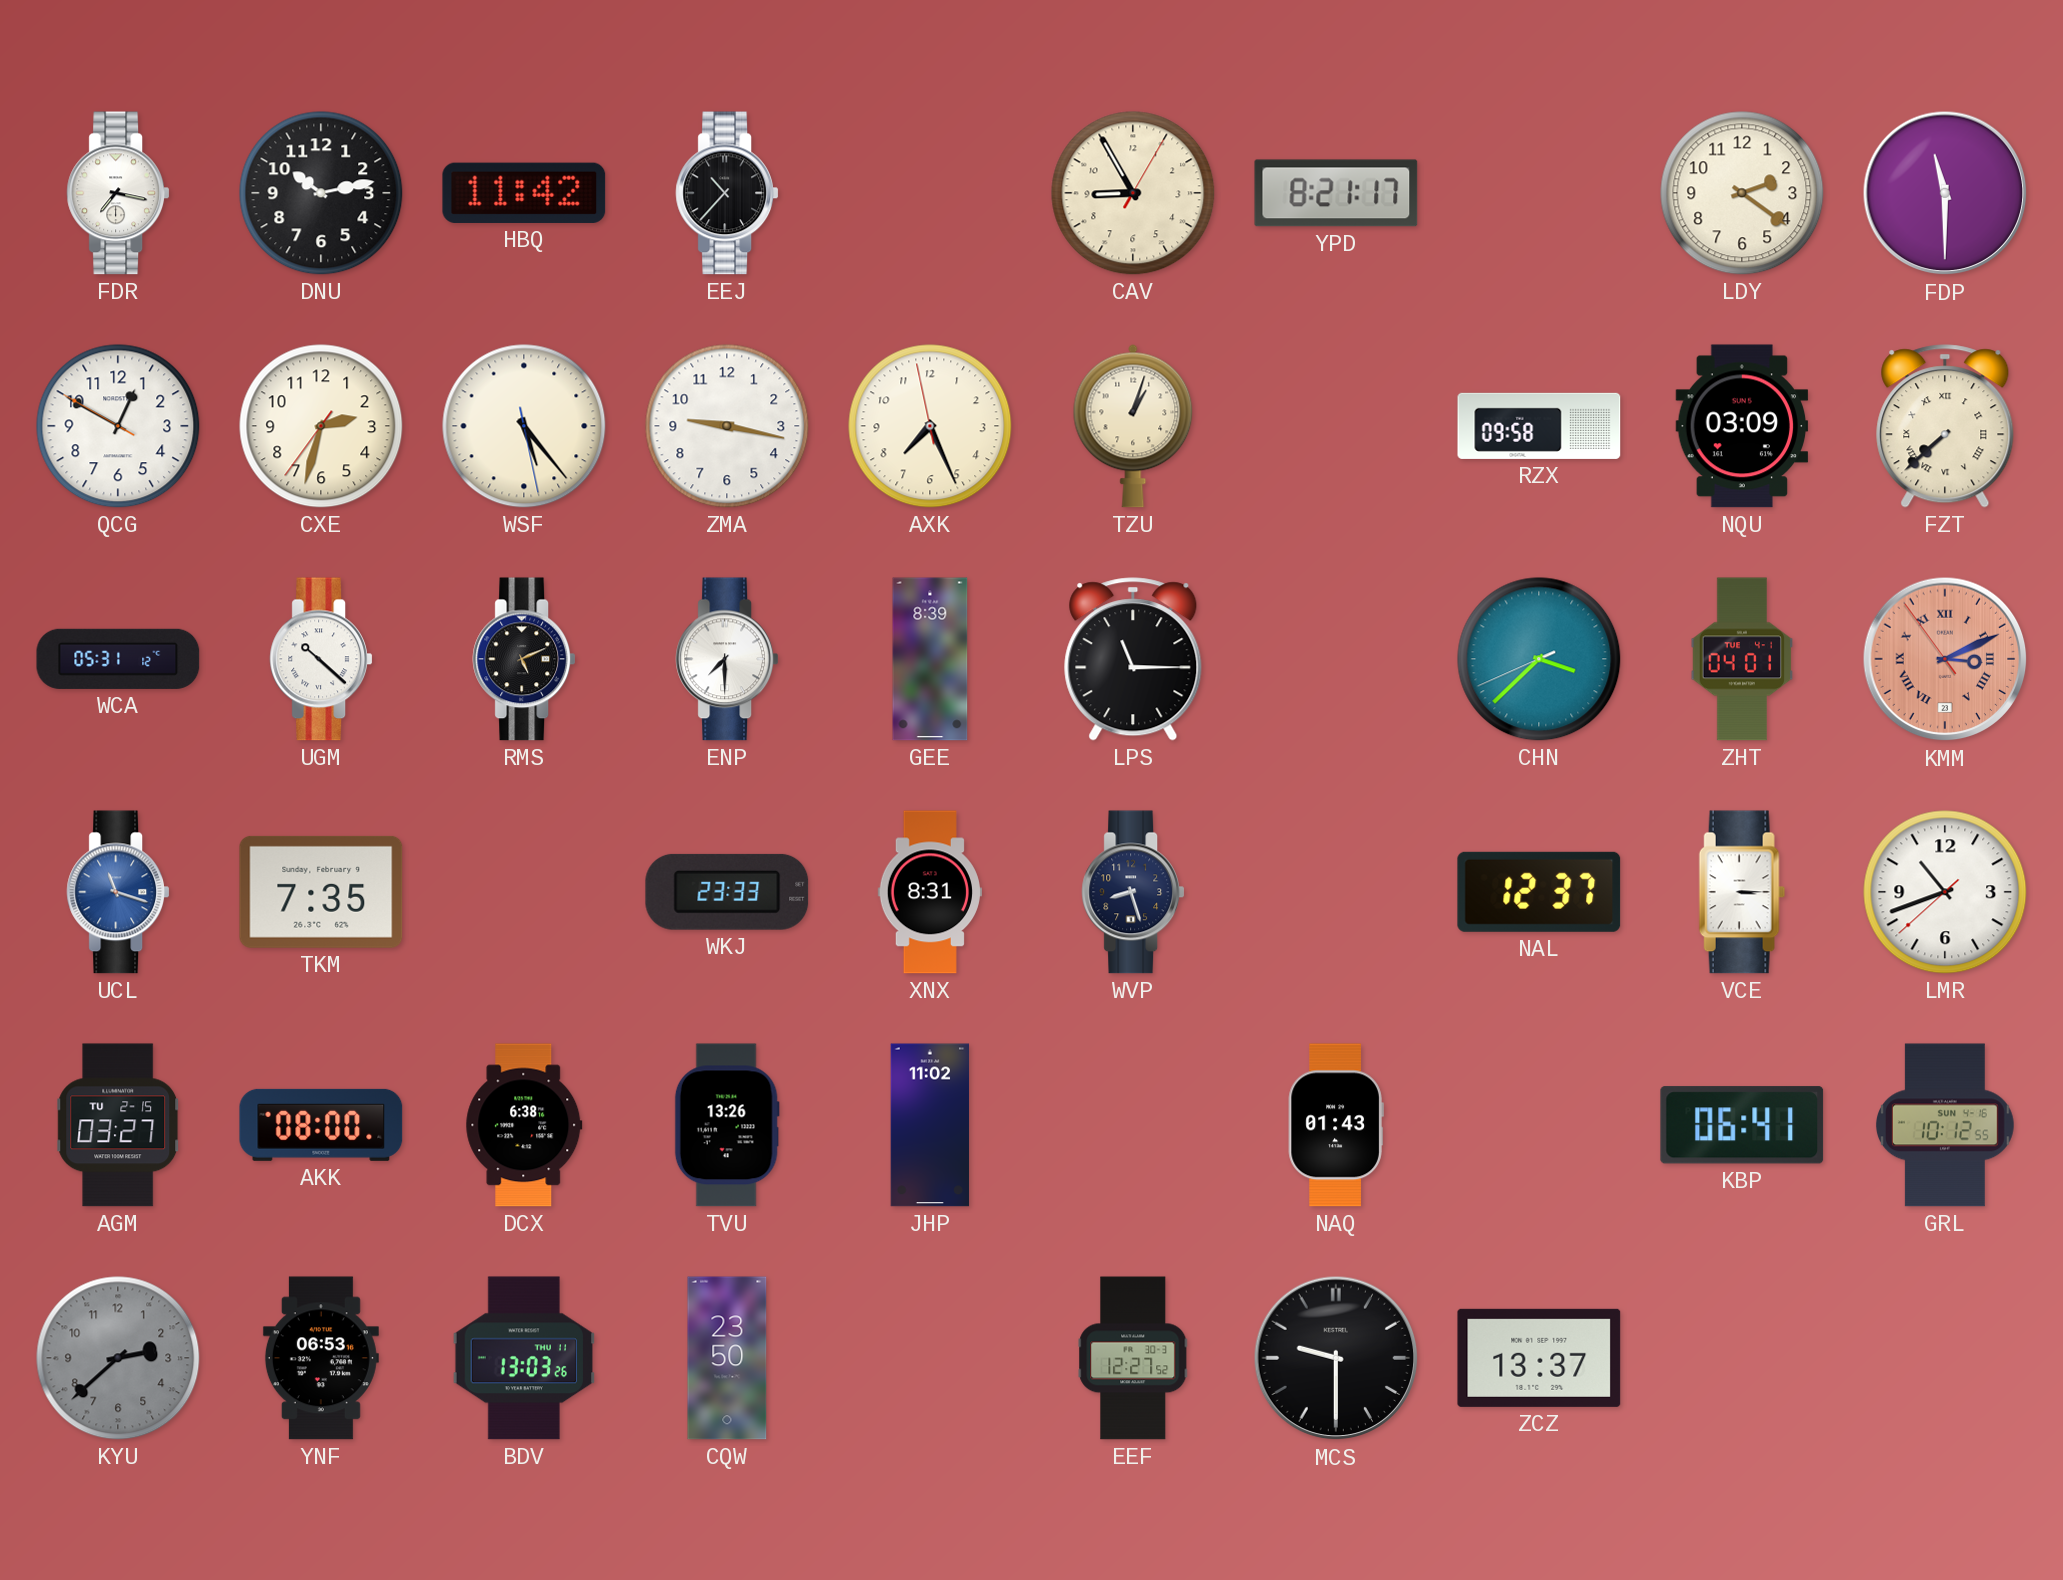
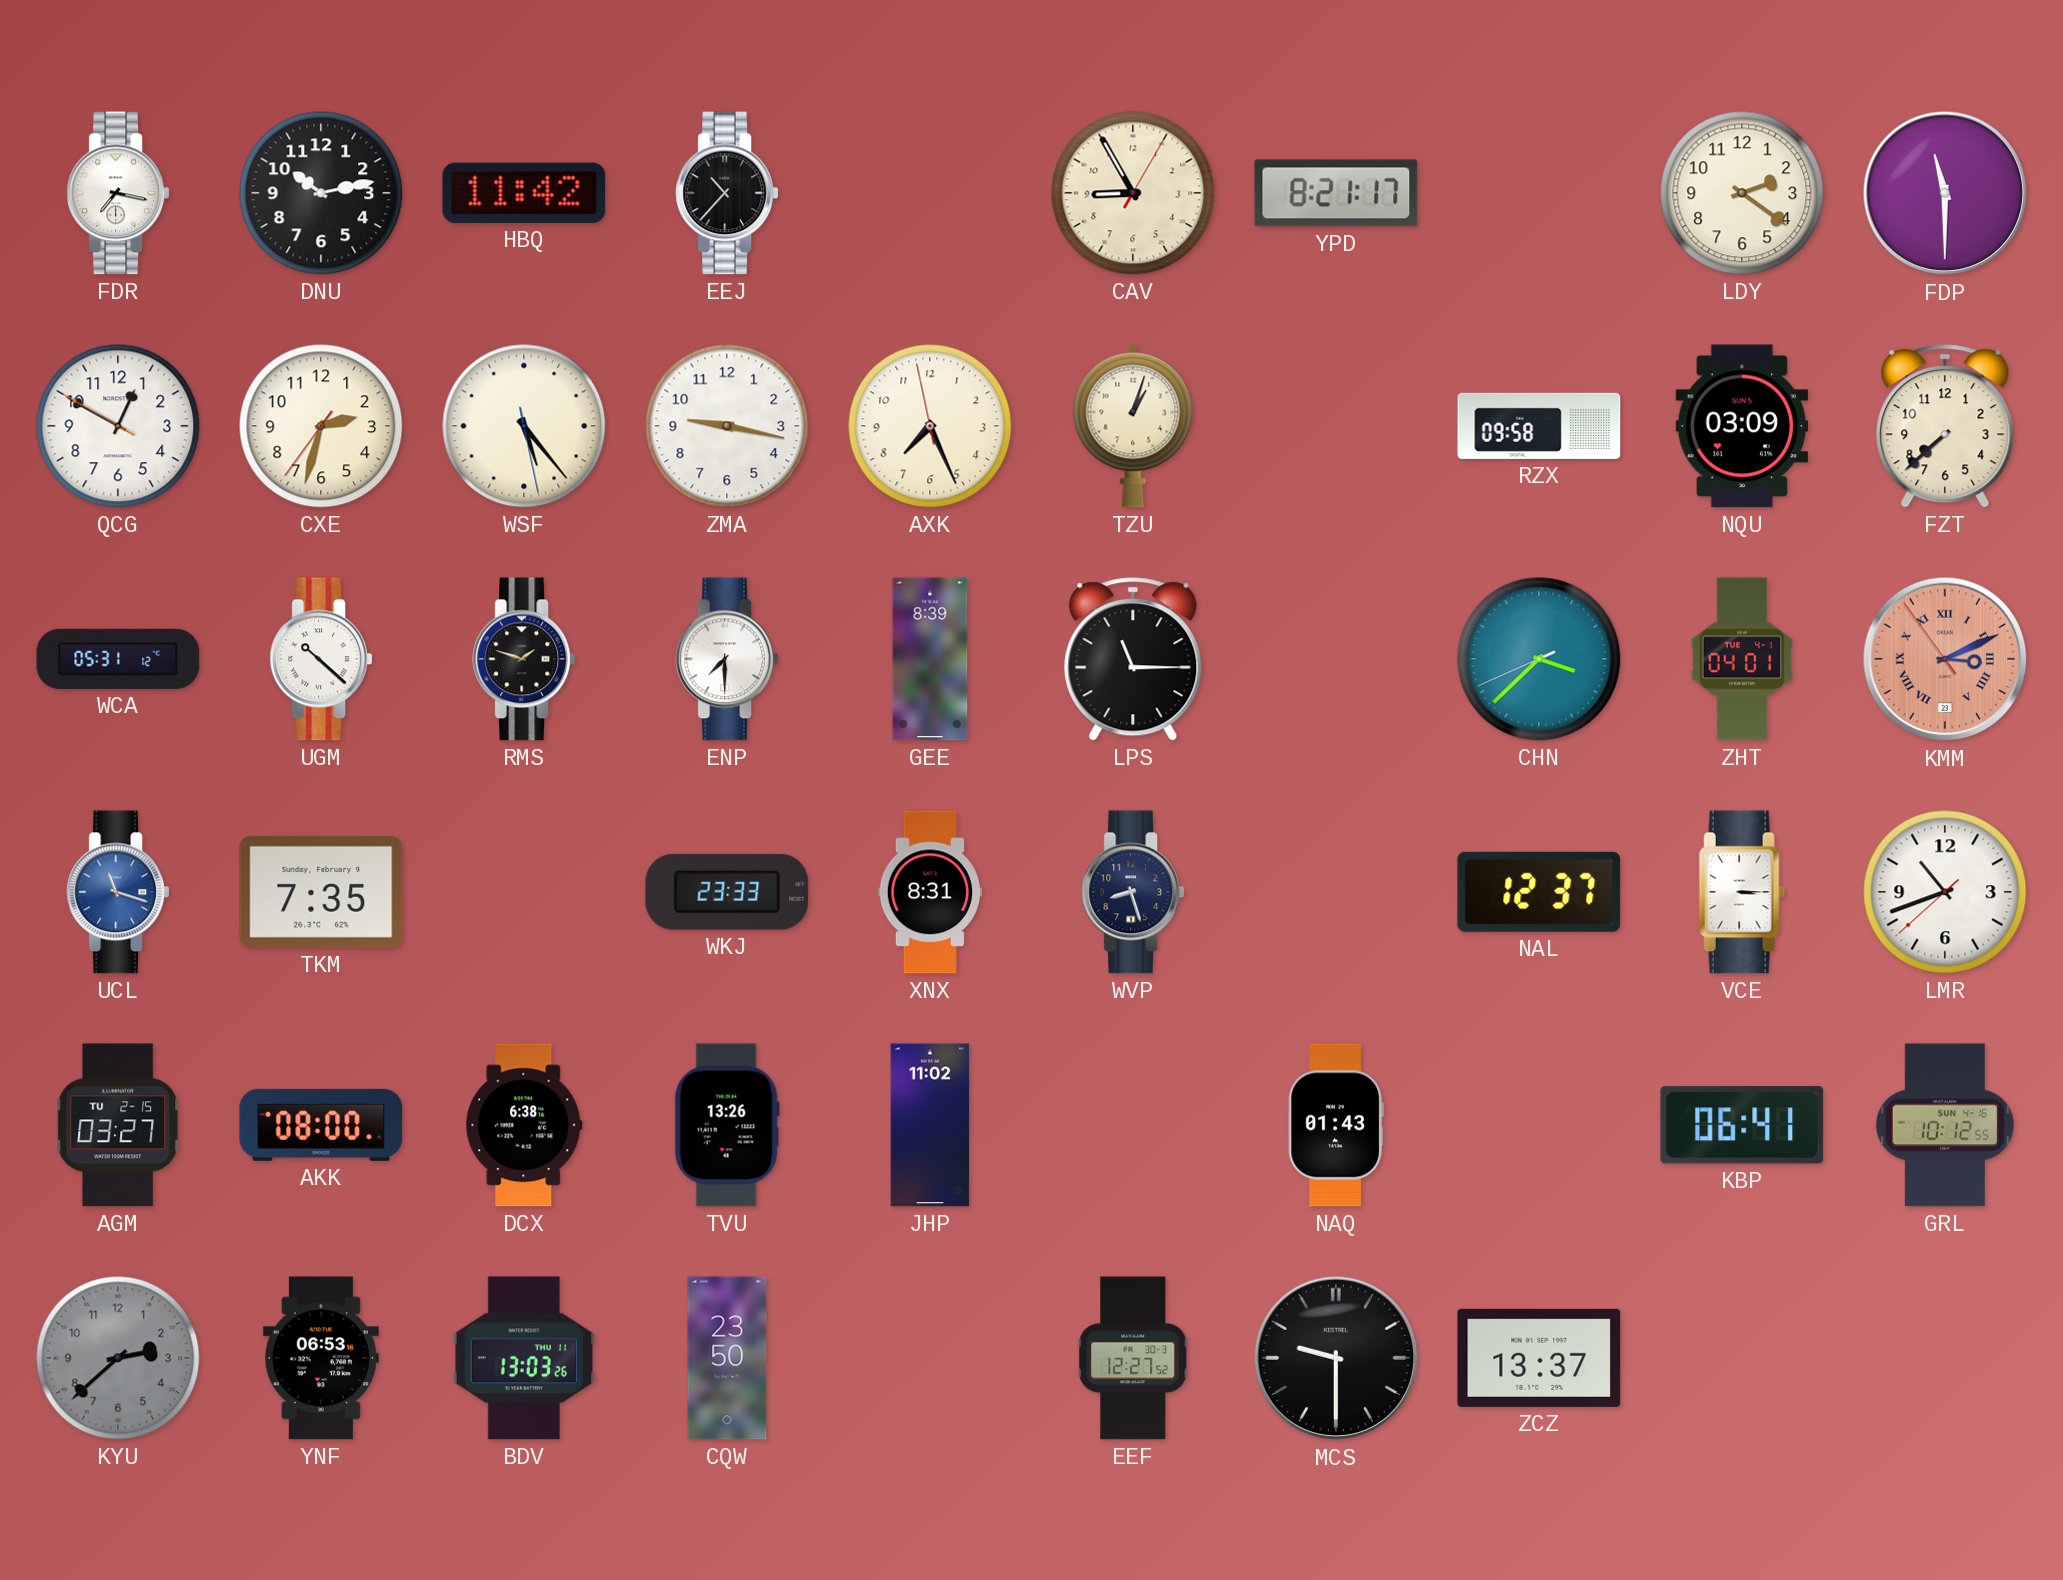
FZT numerals: Roman -> Arabic
RMS: 5:11 -> 1:48
